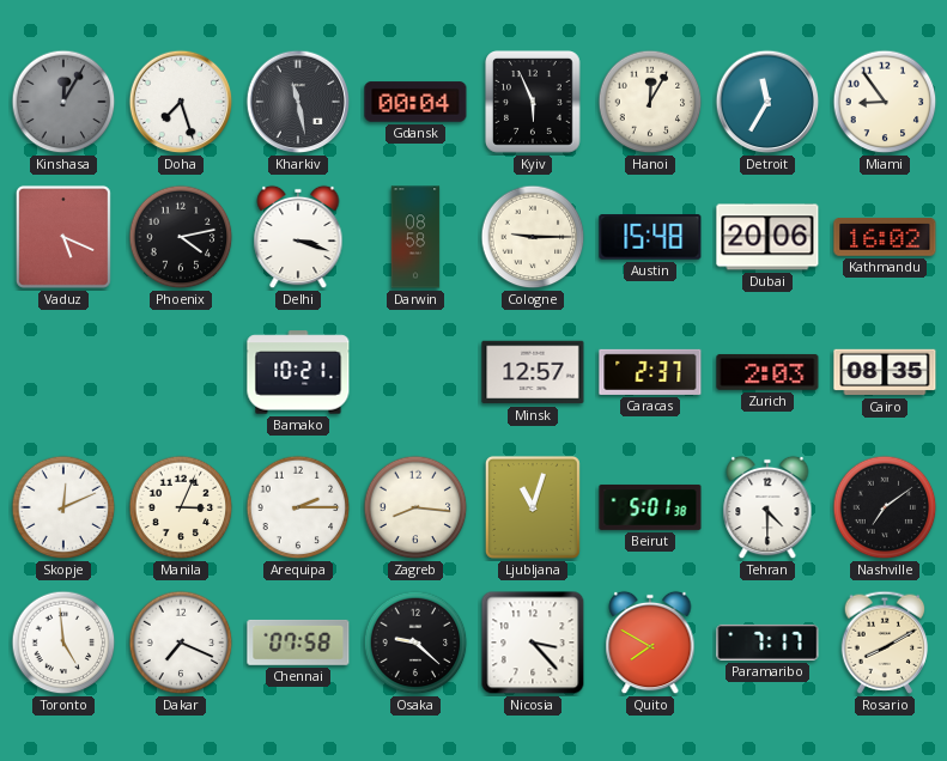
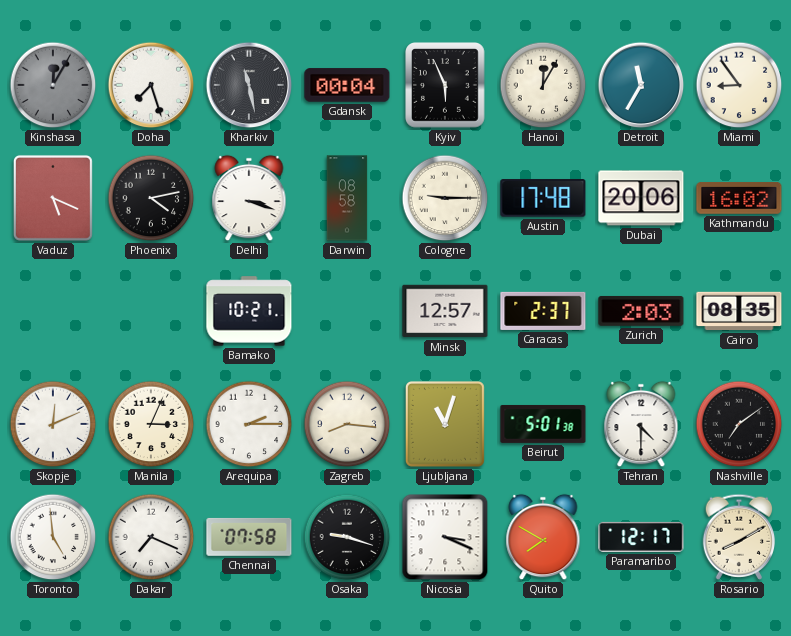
Austin: 15:48 -> 17:48
Osaka: 9:22 -> 9:18
Nicosia: 3:23 -> 3:19
Paramaribo: 7:17 -> 12:17
